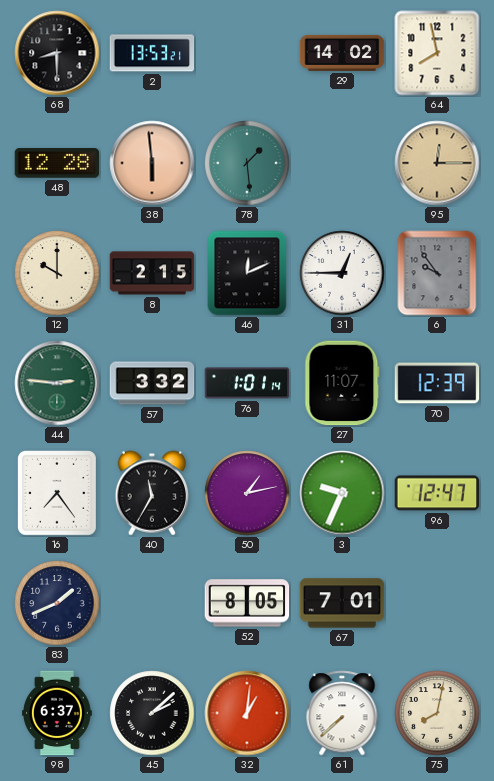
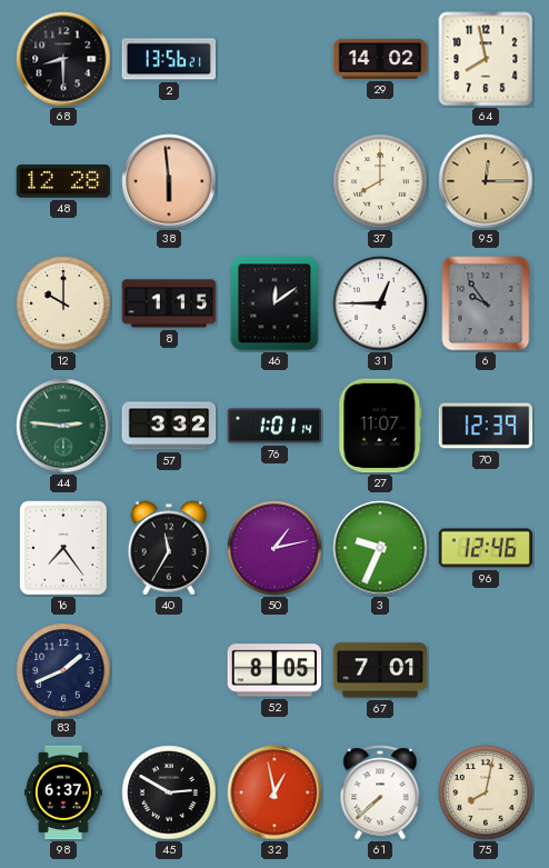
2: 13:53 -> 13:56
78: 1:29 -> none
37: none -> 8:00
8: 2:15 -> 1:15
46: 12:11 -> 12:09
96: 12:47 -> 12:46
45: 2:08 -> 2:50
32: 1:01 -> 12:58
